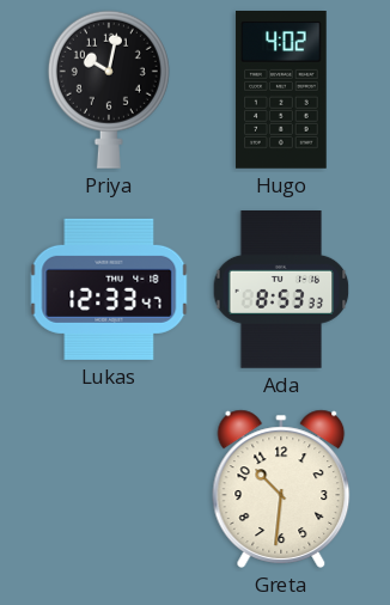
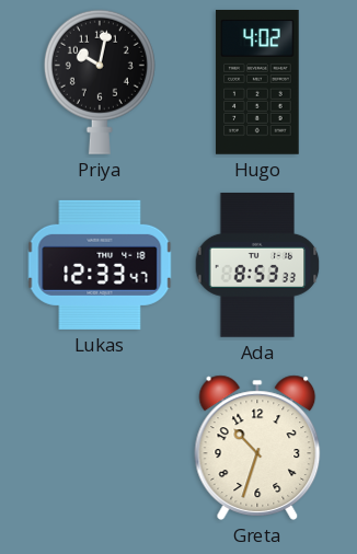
Greta: 10:31 -> 10:33
